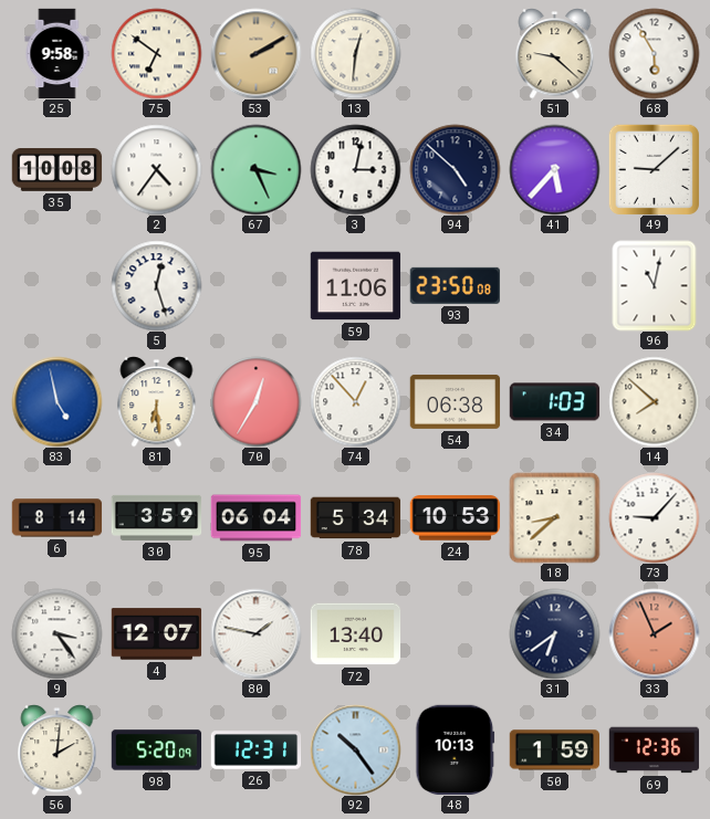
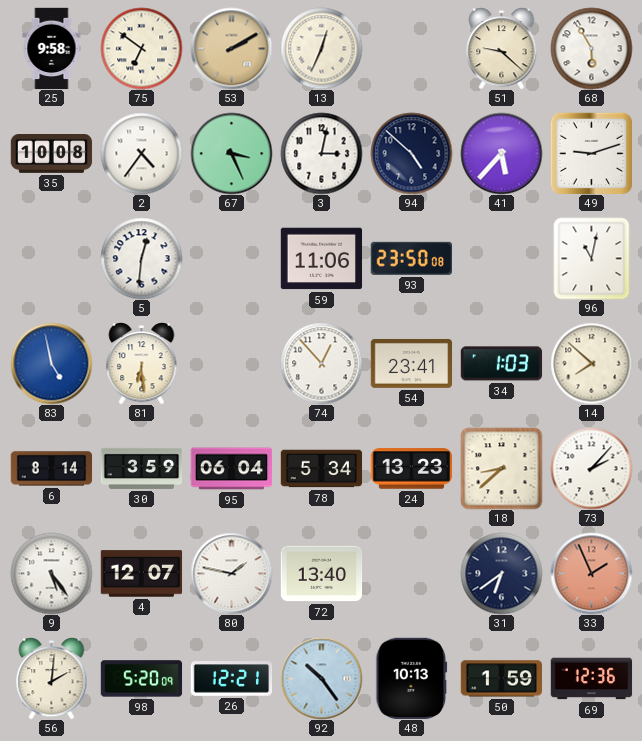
13: 12:31 -> 12:34
49: 9:08 -> 9:12
5: 12:27 -> 12:31
70: 12:35 -> none
54: 06:38 -> 23:41
24: 10:53 -> 13:23
73: 9:07 -> 2:07
9: 3:24 -> 5:24
26: 12:31 -> 12:21
